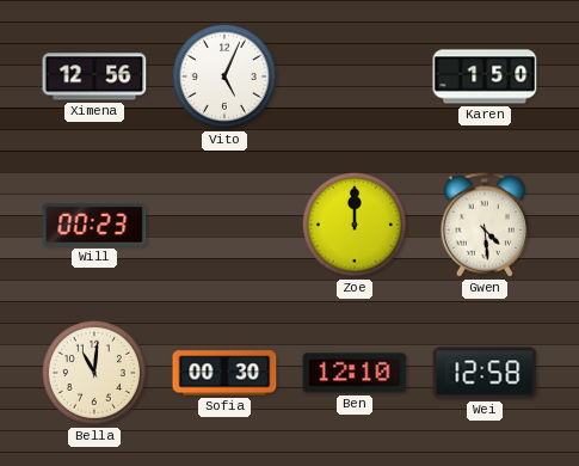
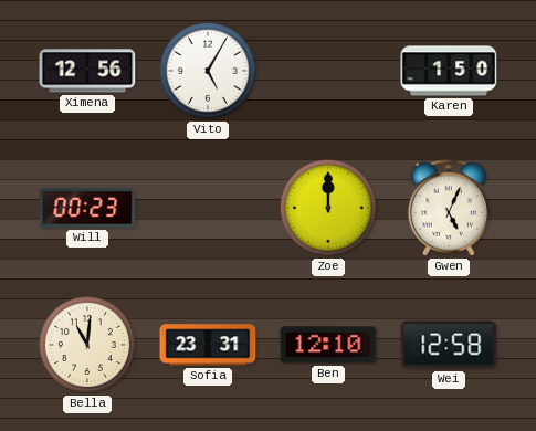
Vito: 5:04 -> 5:05
Gwen: 4:29 -> 5:04
Sofia: 00:30 -> 23:31
